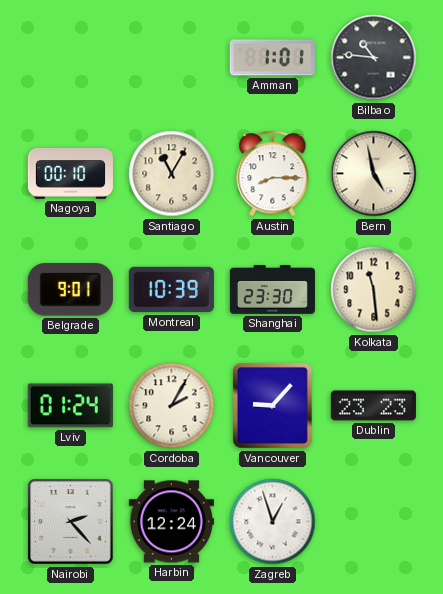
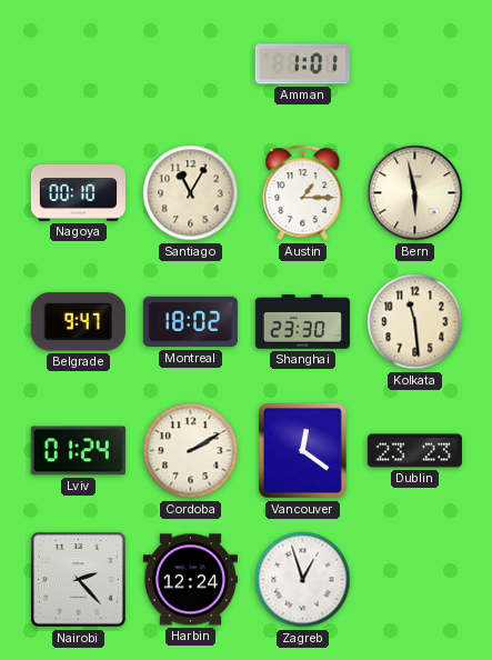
Bilbao: 10:46 -> none
Austin: 8:15 -> 1:15
Bern: 4:58 -> 5:58
Belgrade: 9:01 -> 9:47
Montreal: 10:39 -> 18:02
Cordoba: 2:05 -> 2:10
Vancouver: 9:07 -> 12:21
